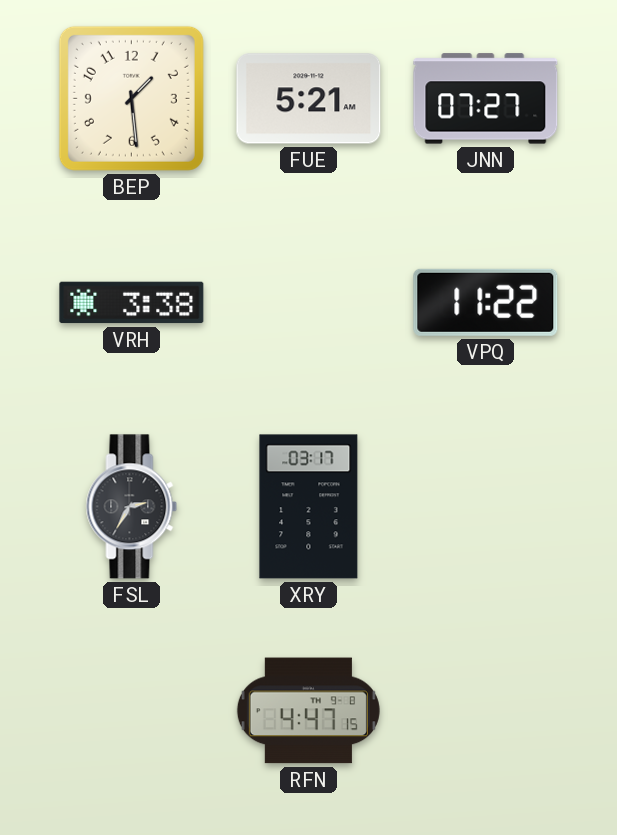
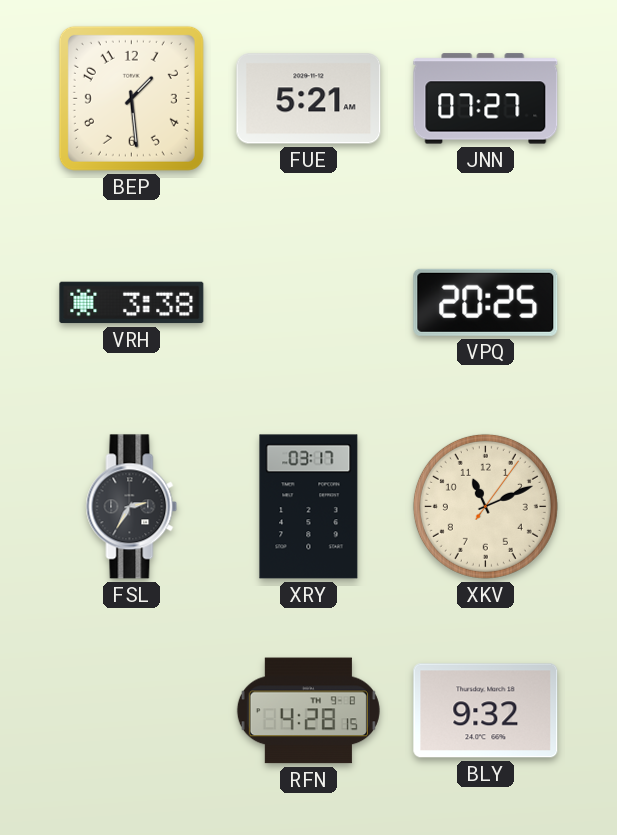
VPQ: 11:22 -> 20:25
XKV: none -> 11:11
RFN: 4:47 -> 4:28
BLY: none -> 9:32
